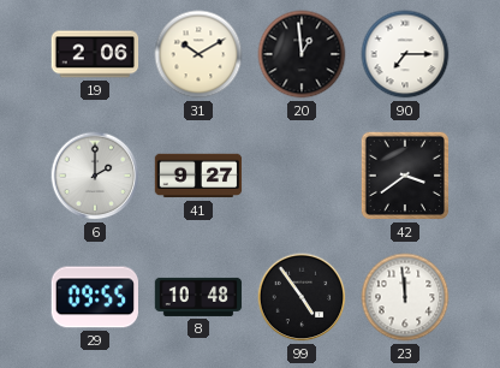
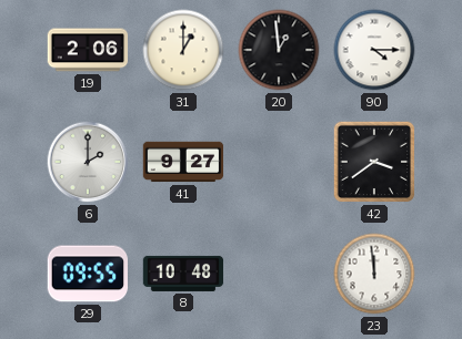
31: 10:10 -> 1:00
90: 7:15 -> 4:15
99: 4:54 -> none
